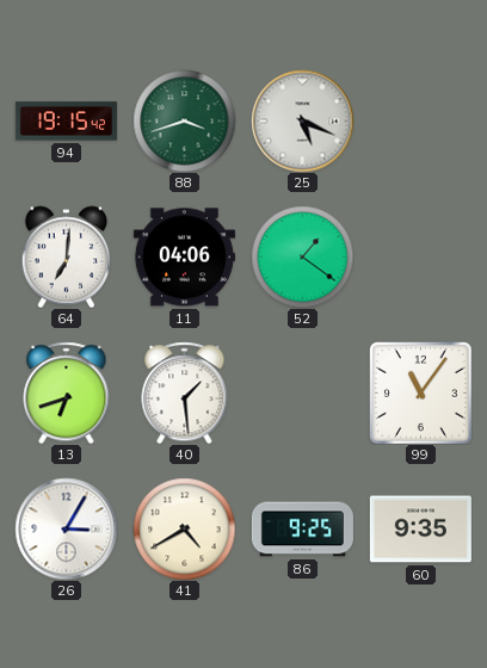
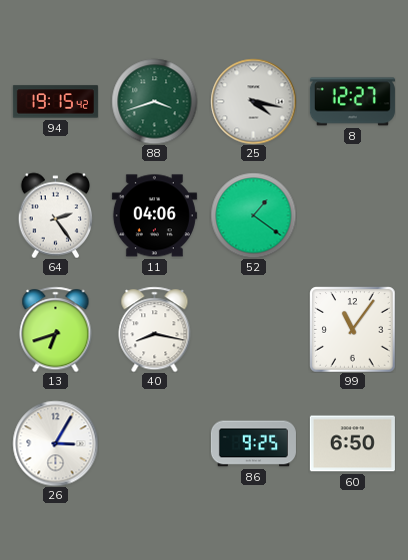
25: 5:19 -> 4:17
8: none -> 12:27
64: 7:01 -> 2:24
40: 1:29 -> 8:17
41: 4:40 -> none
60: 9:35 -> 6:50
